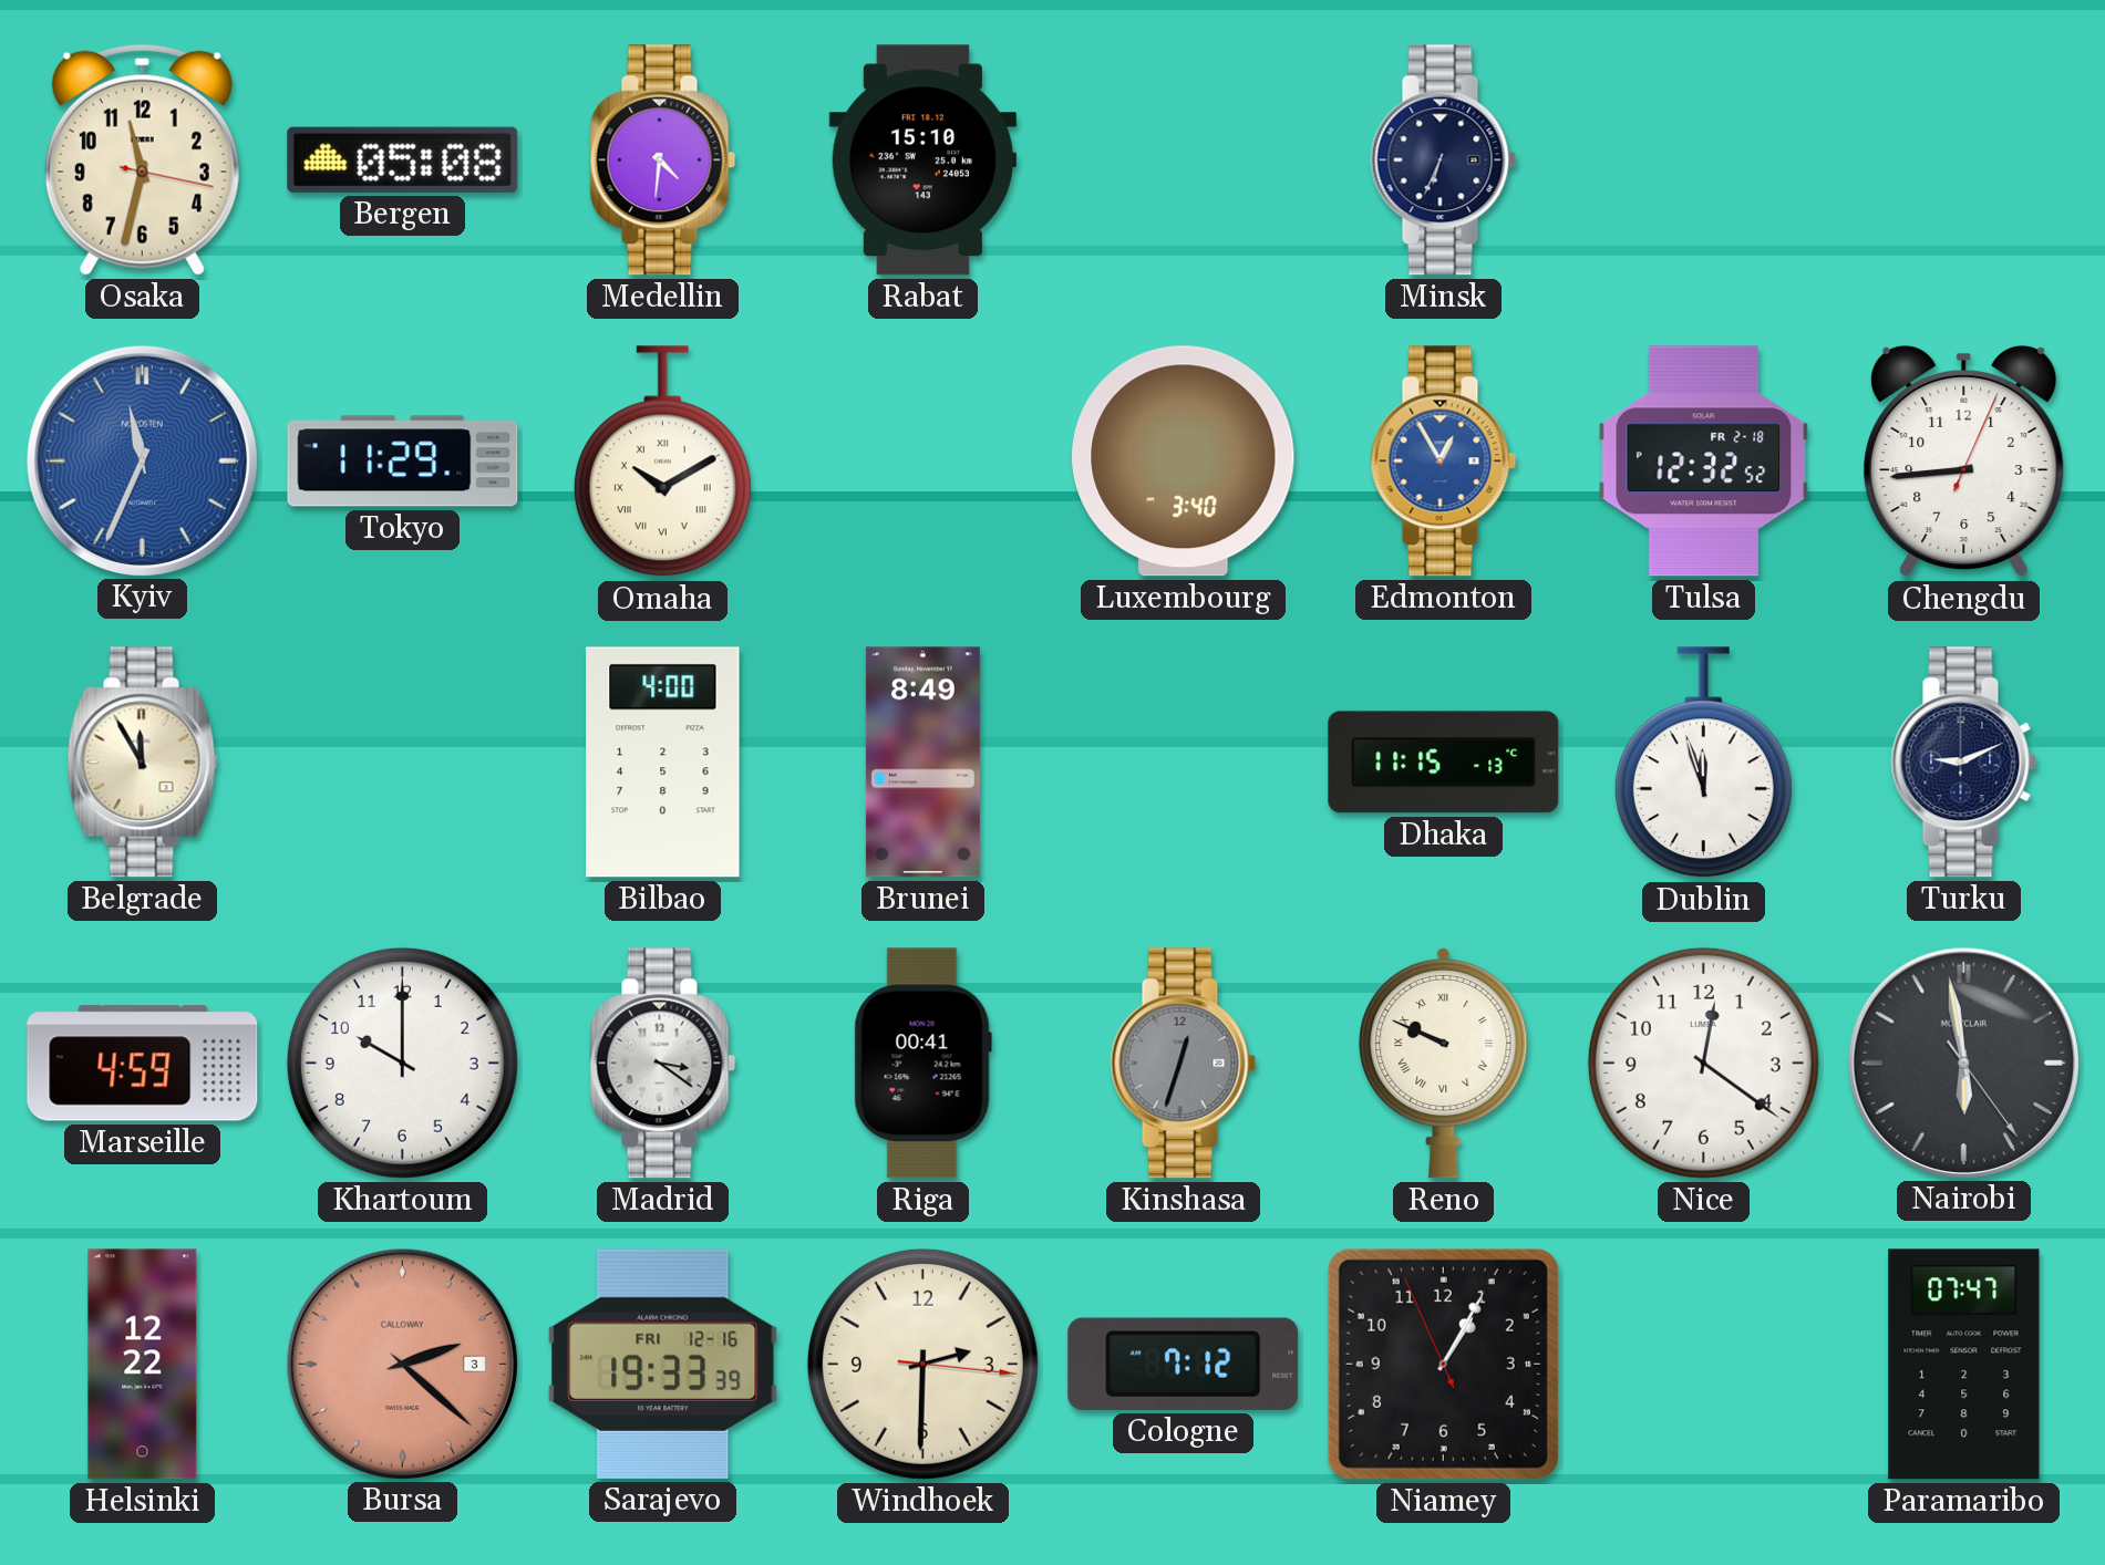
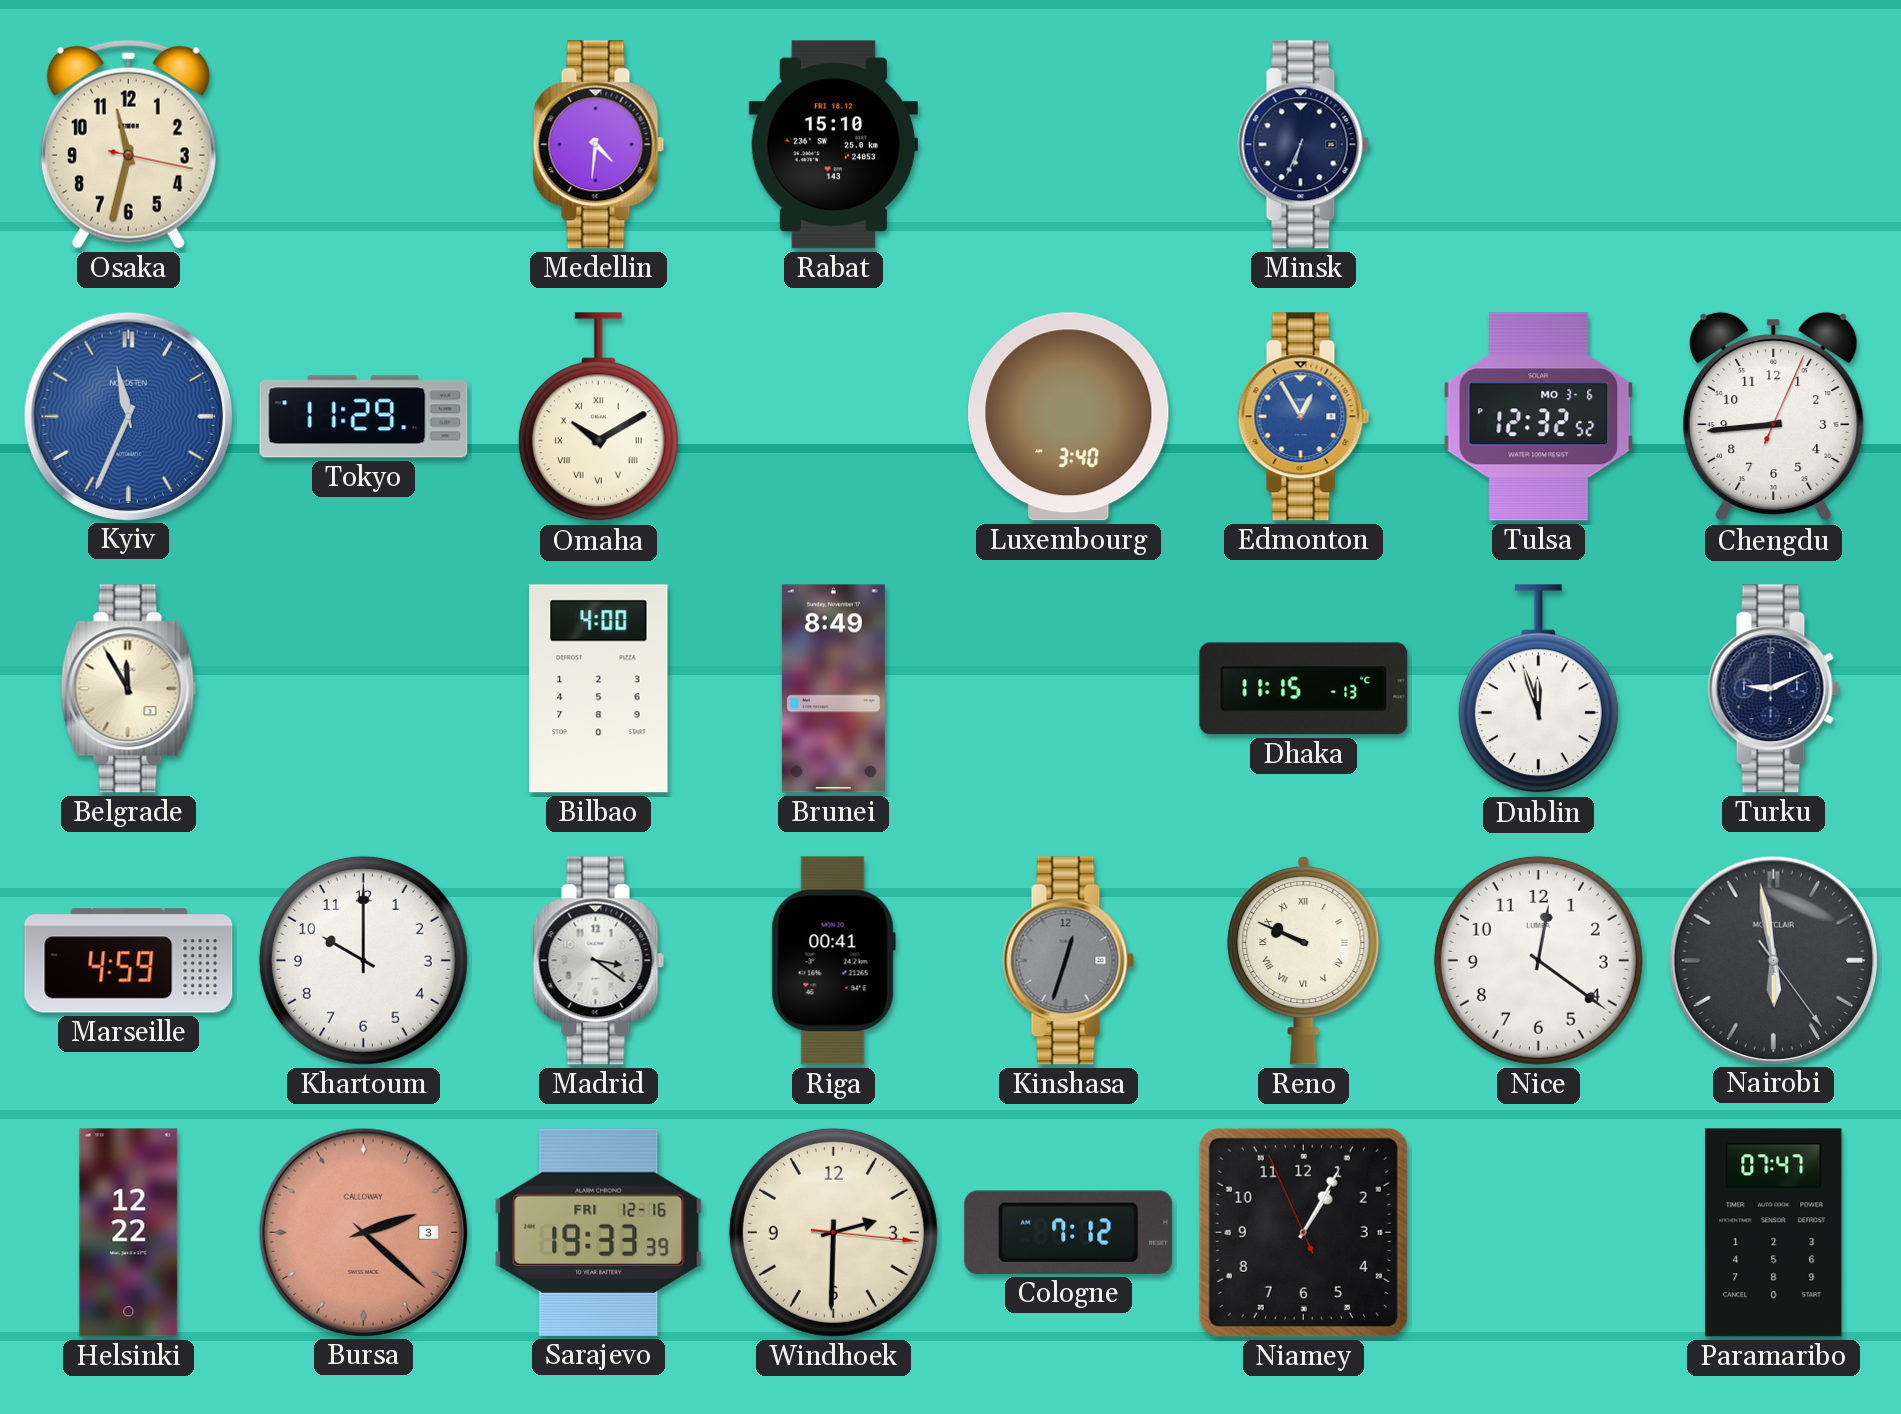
Bergen: 05:08 -> none
Tulsa date: FR 2-18 -> MO 3-6
